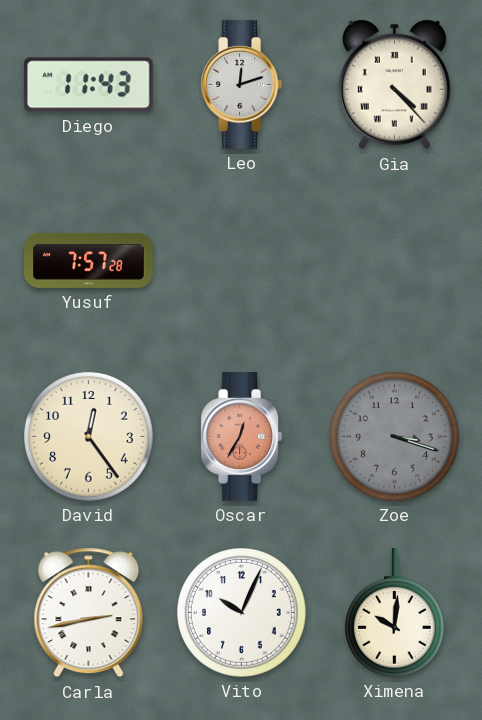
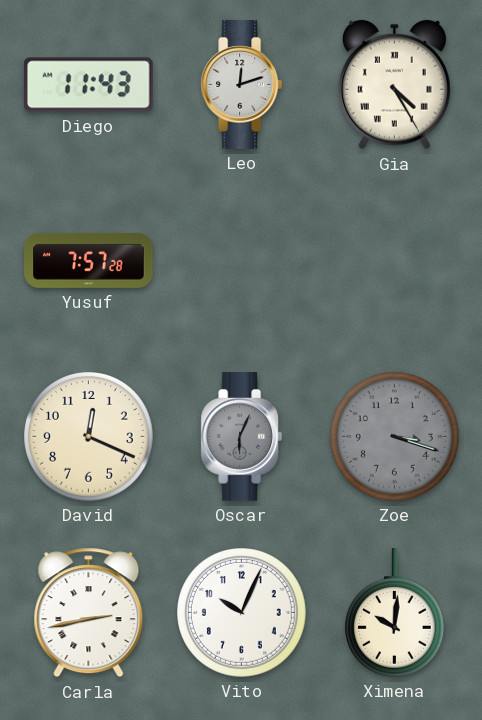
Gia: 4:23 -> 4:25
David: 12:24 -> 12:19
Oscar: 12:35 -> 6:04
Oscar dial: salmon -> grey
